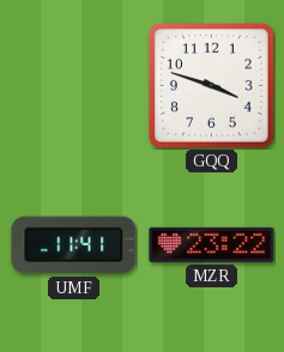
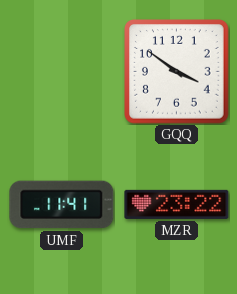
GQQ: 3:48 -> 3:51
